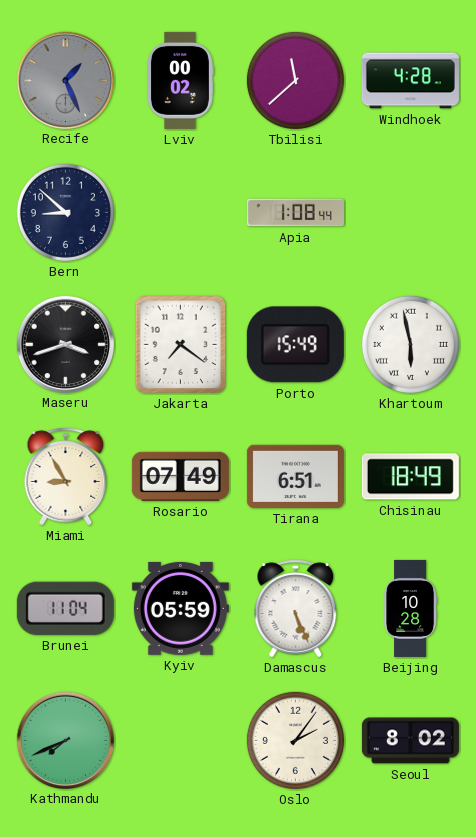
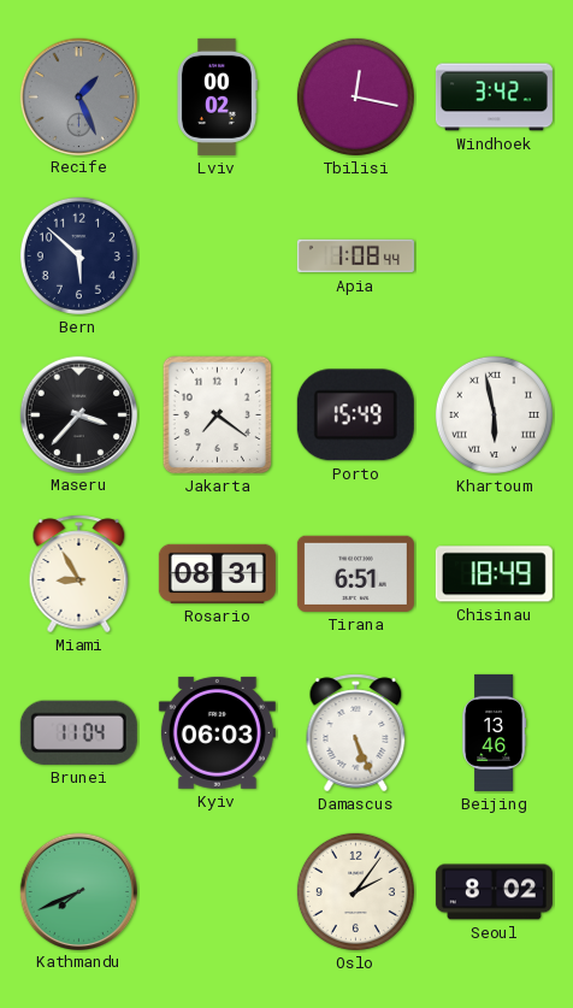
Tbilisi: 11:38 -> 12:17
Windhoek: 4:28 -> 3:42
Bern: 8:52 -> 5:52
Maseru: 3:42 -> 3:37
Rosario: 07:49 -> 08:31
Kyiv: 05:59 -> 06:03
Beijing: 10:28 -> 13:46
